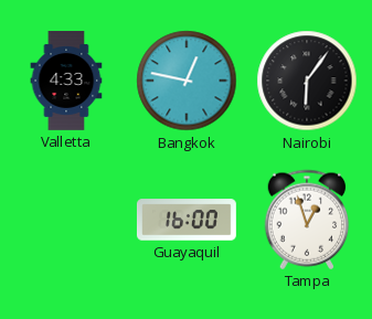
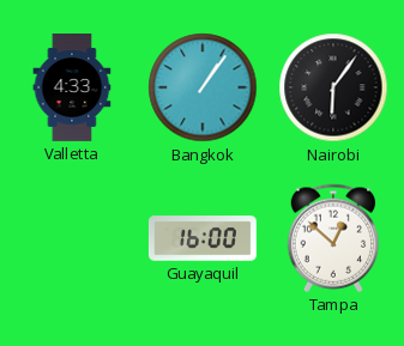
Bangkok: 12:47 -> 1:06
Tampa: 12:57 -> 12:52
